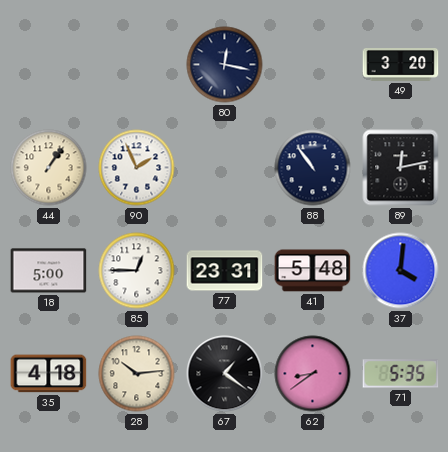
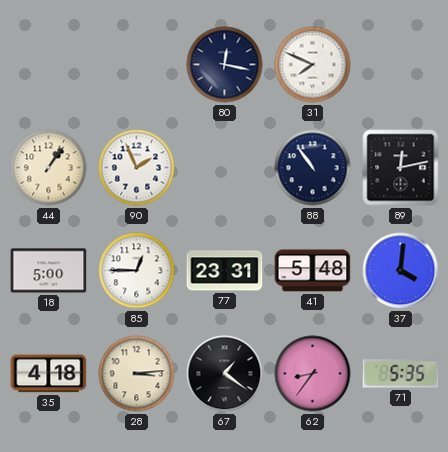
31: none -> 7:49
49: 3:20 -> none
28: 10:14 -> 3:14
62: 8:39 -> 8:36
